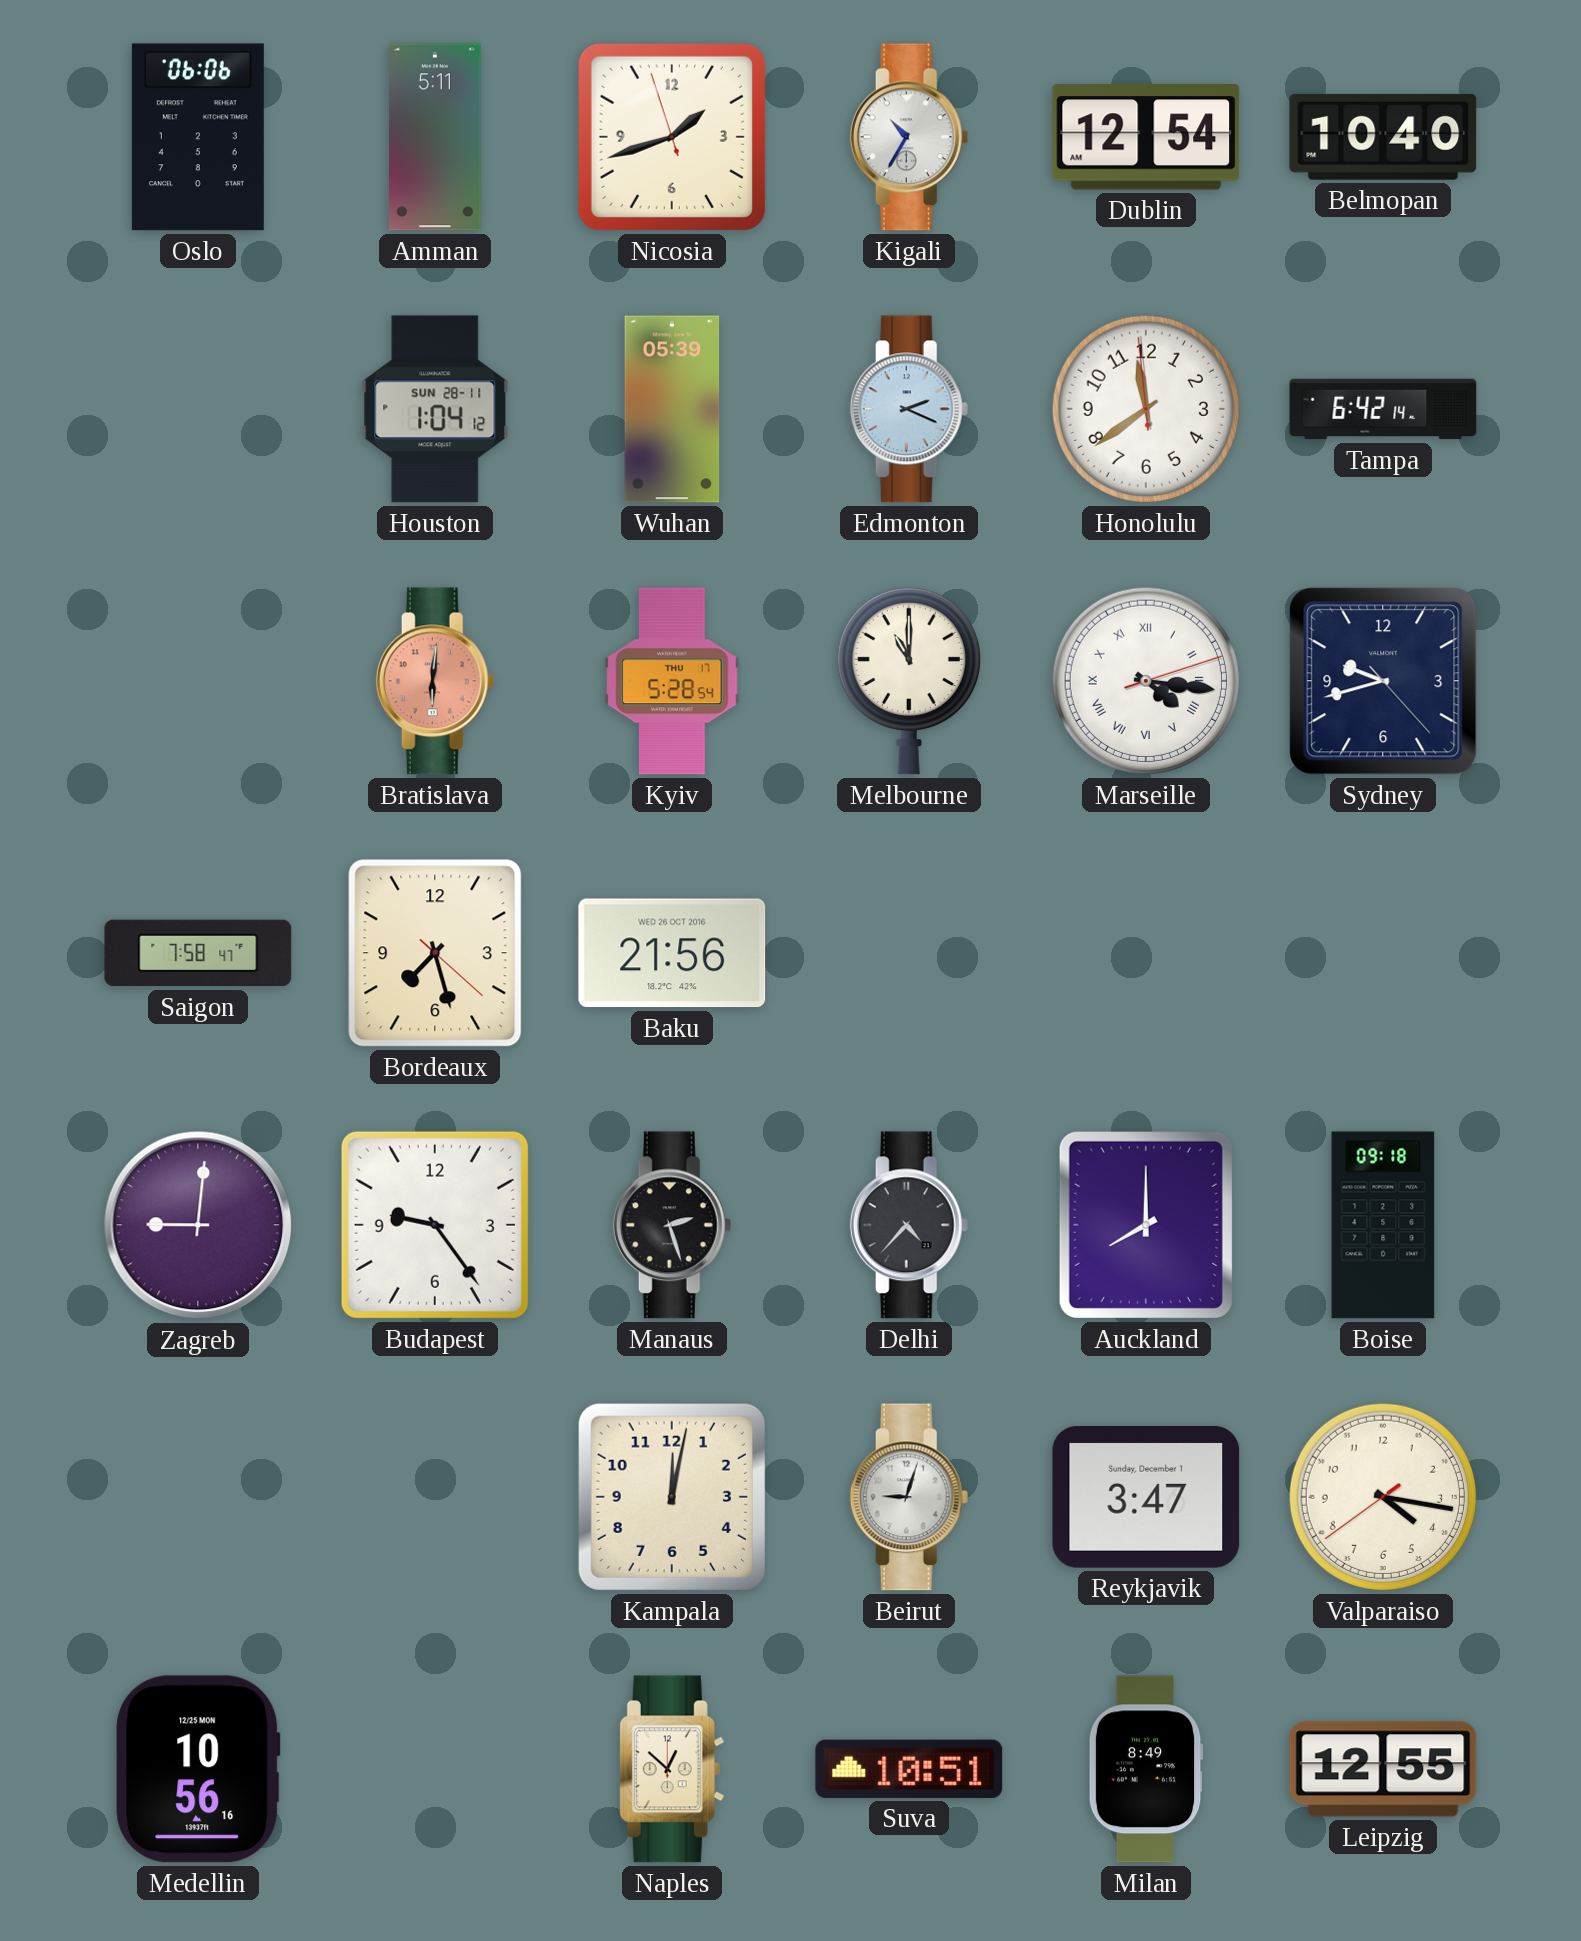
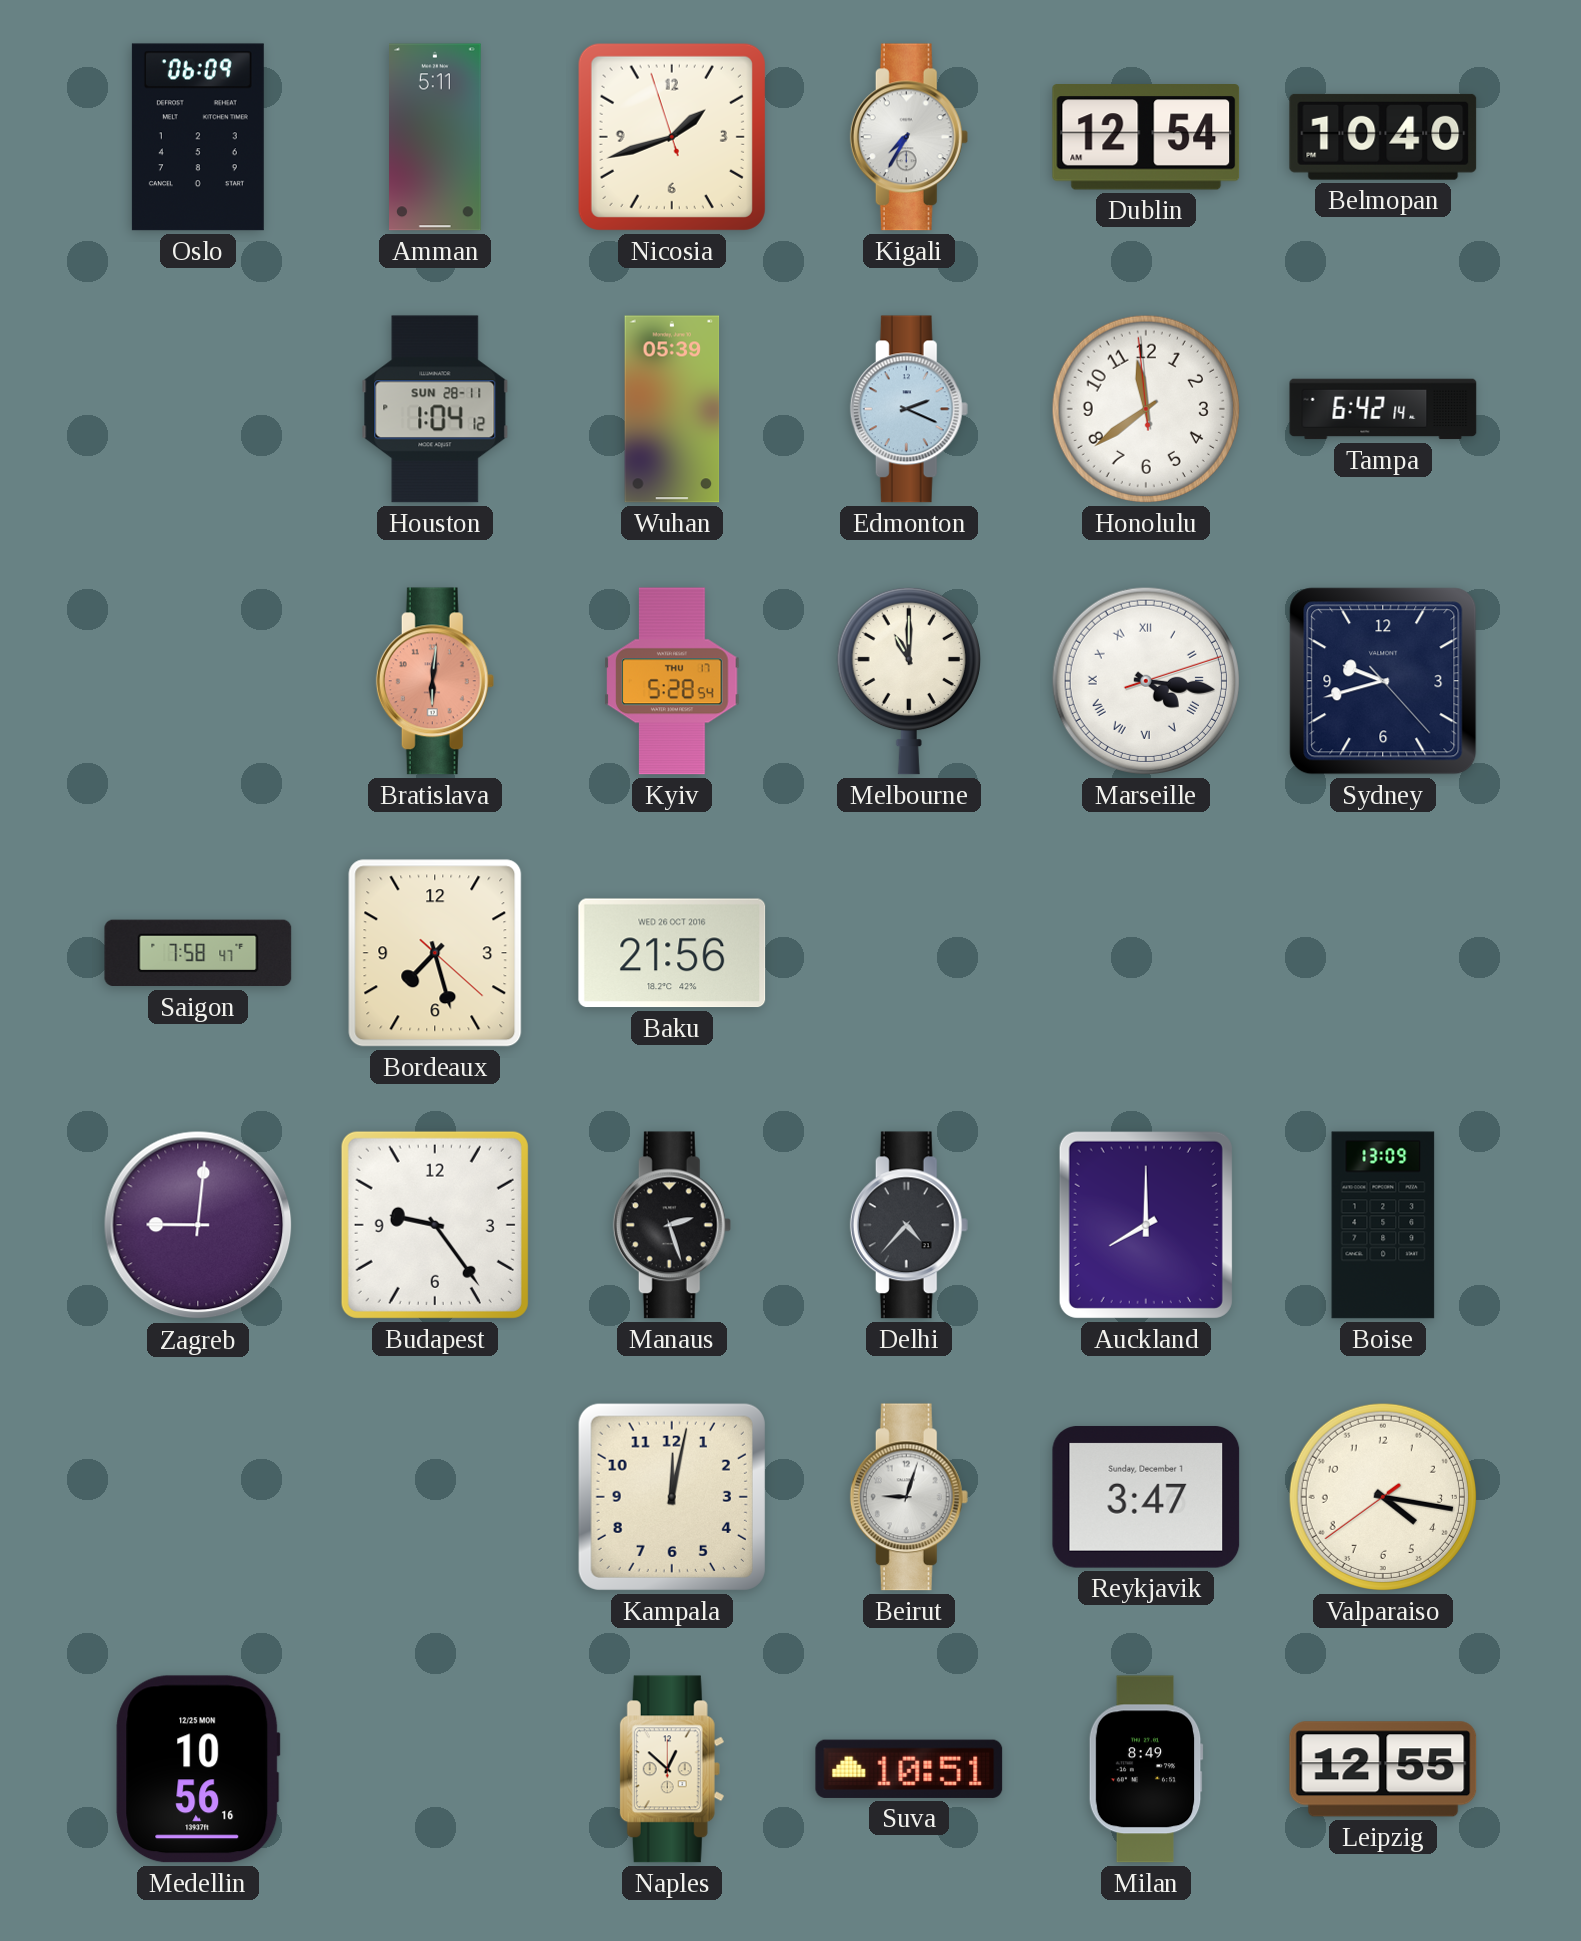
Oslo: 06:06 -> 06:09
Kigali: 10:35 -> 7:35
Boise: 09:18 -> 13:09
